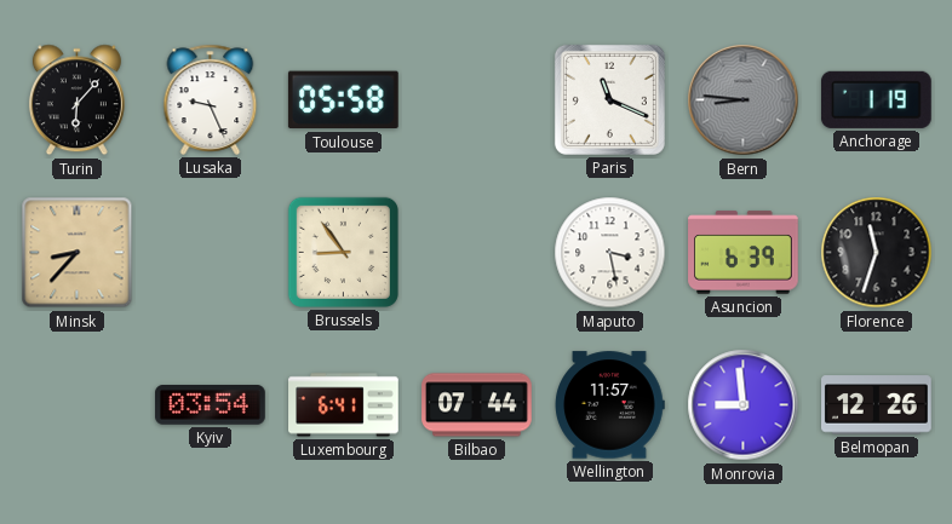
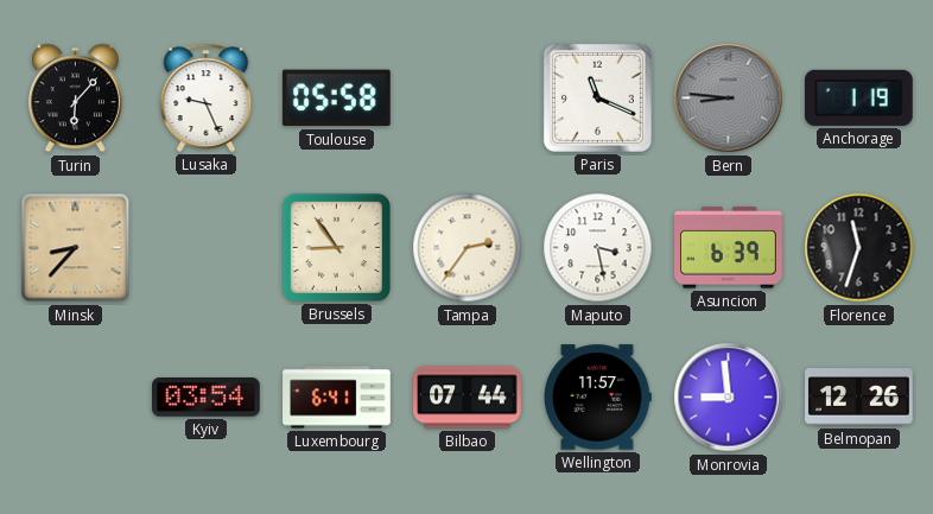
Tampa: none -> 2:36
